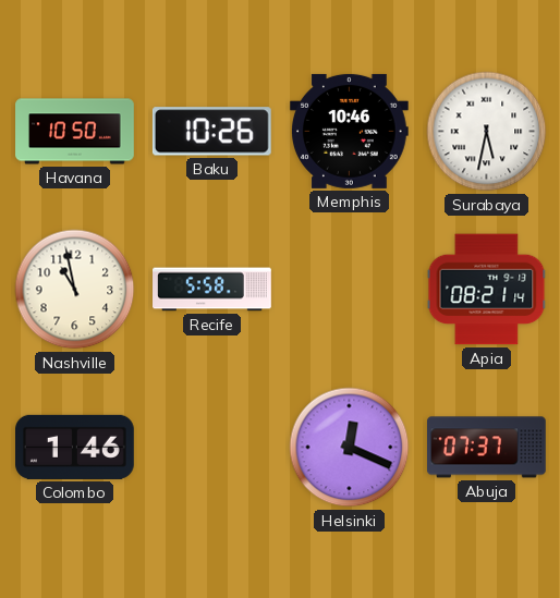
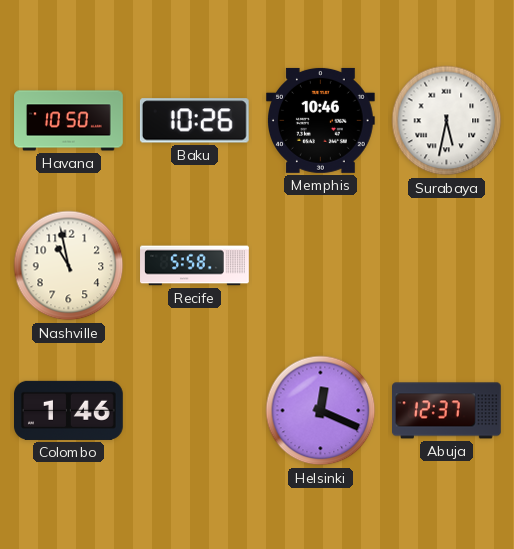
Apia: 08:21 -> none
Abuja: 07:37 -> 12:37
